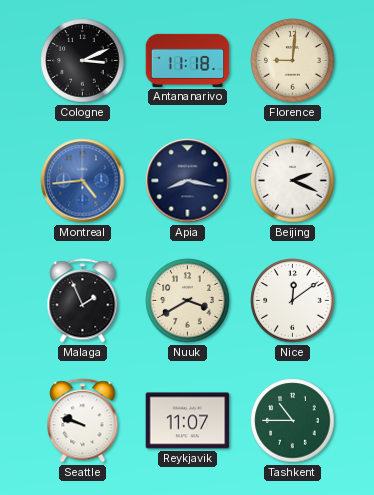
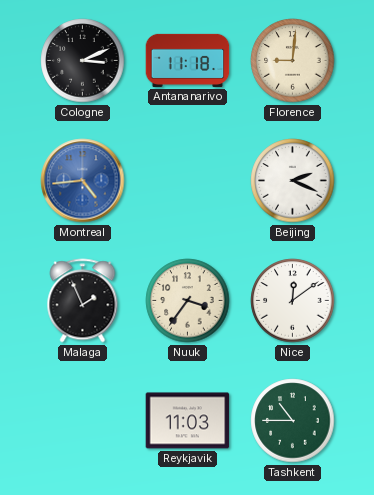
Apia: 8:17 -> none
Nuuk: 3:40 -> 3:36
Seattle: 9:48 -> none
Reykjavik: 11:07 -> 11:03
